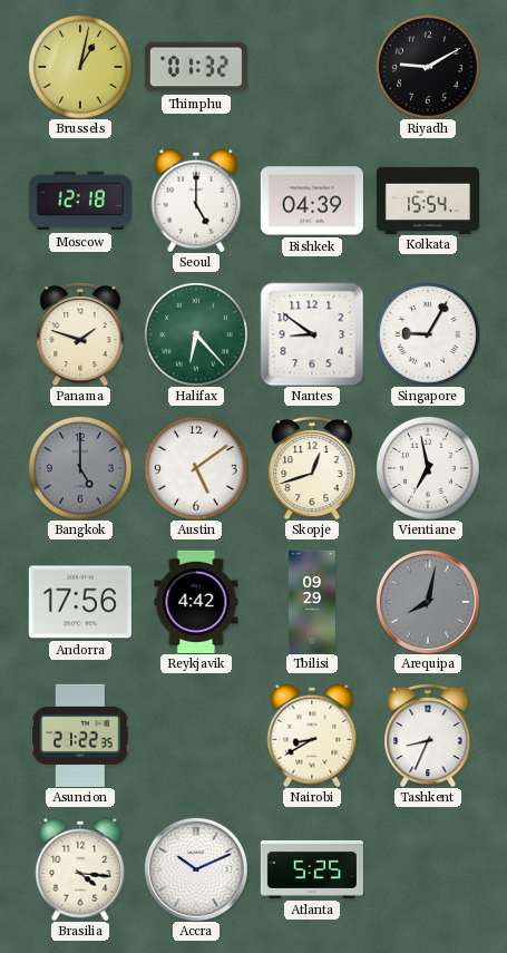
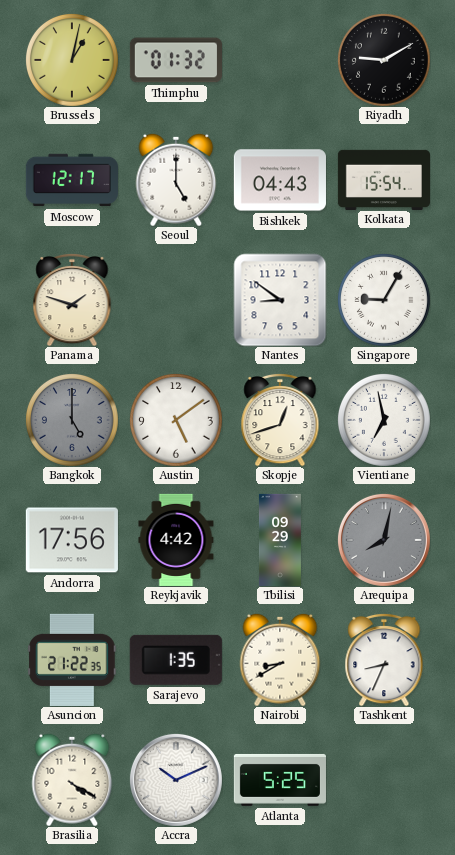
Moscow: 12:18 -> 12:17
Bishkek: 04:39 -> 04:43
Halifax: 6:23 -> none
Sarajevo: none -> 1:35
Brasilia: 4:16 -> 4:20
